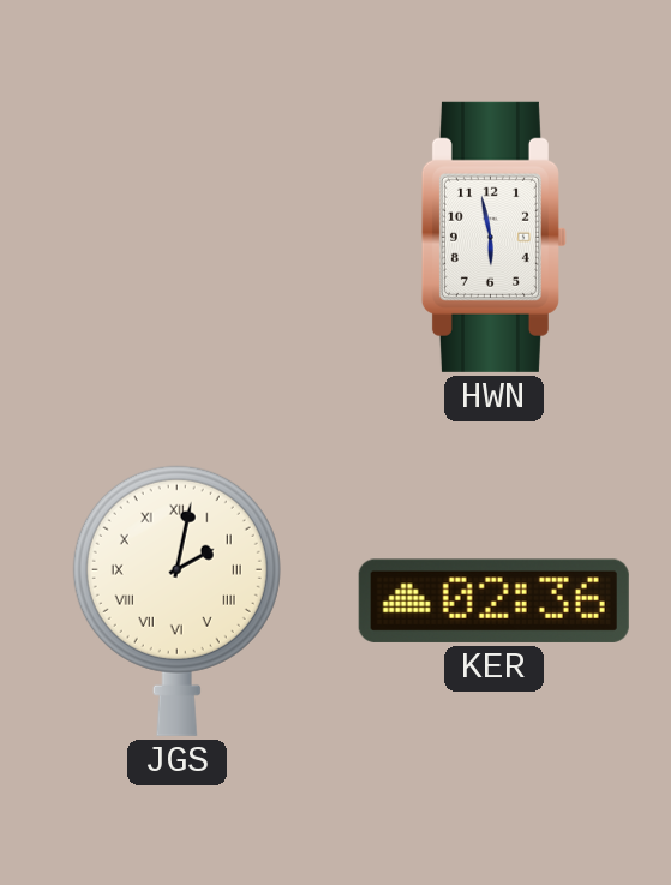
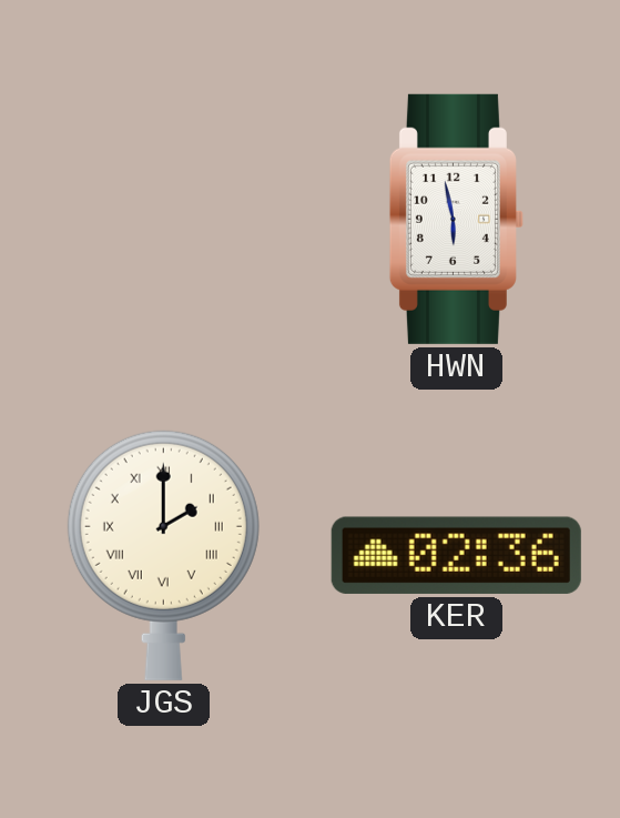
JGS: 2:02 -> 2:00
